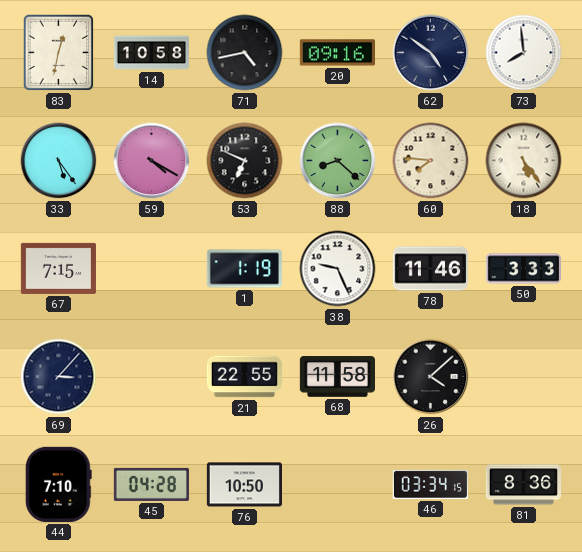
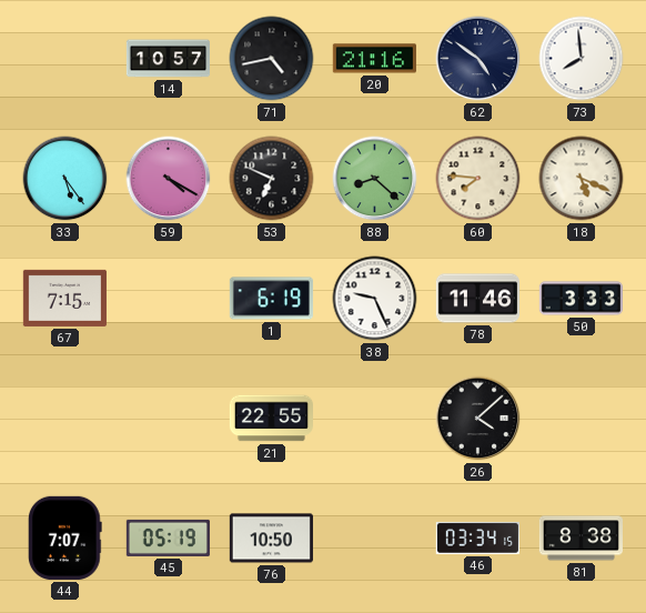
83: 12:32 -> none
14: 10:58 -> 10:57
20: 09:16 -> 21:16
18: 5:24 -> 5:19
1: 1:19 -> 6:19
69: 3:07 -> none
68: 11:58 -> none
44: 7:10 -> 7:07
45: 04:28 -> 05:19
81: 8:36 -> 8:38
